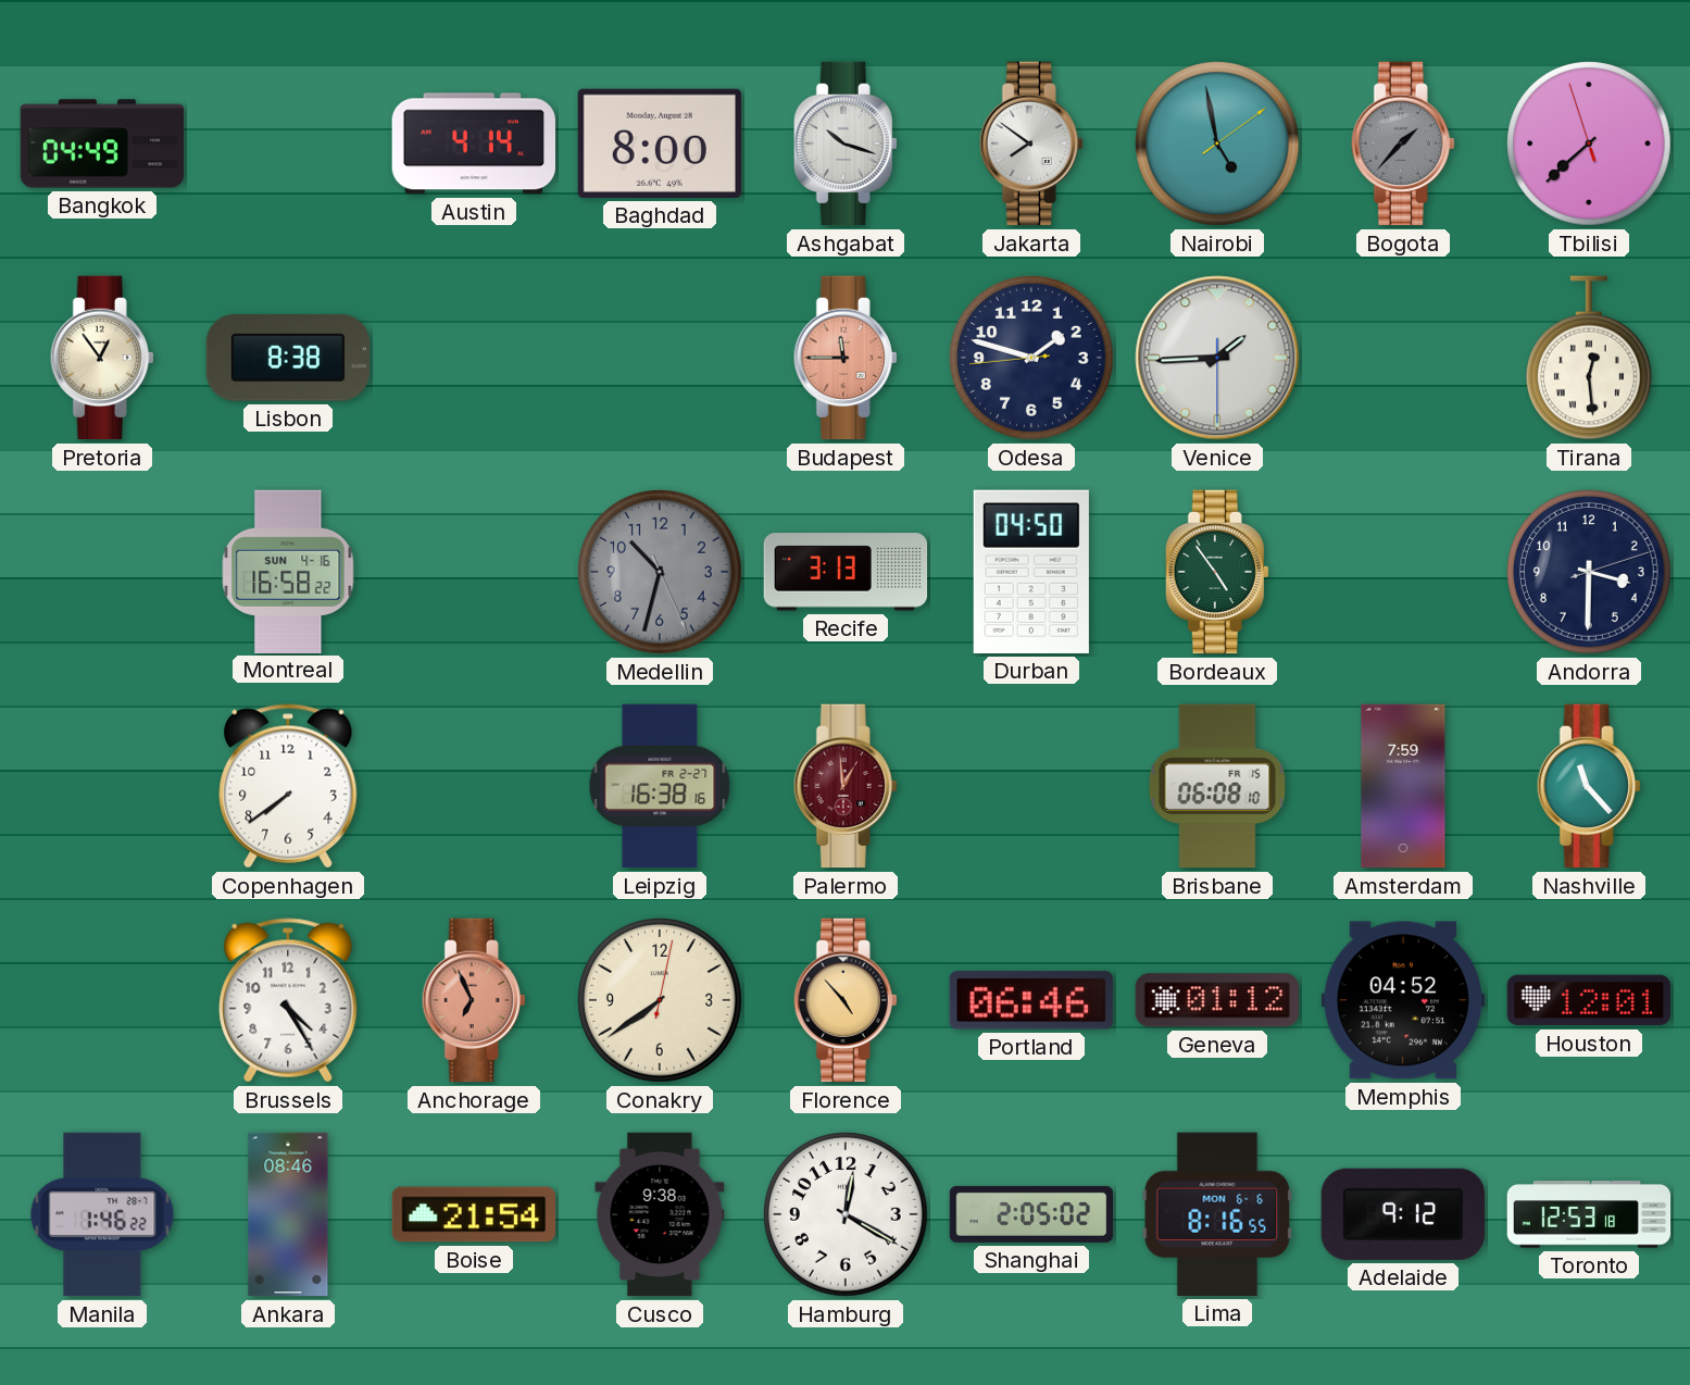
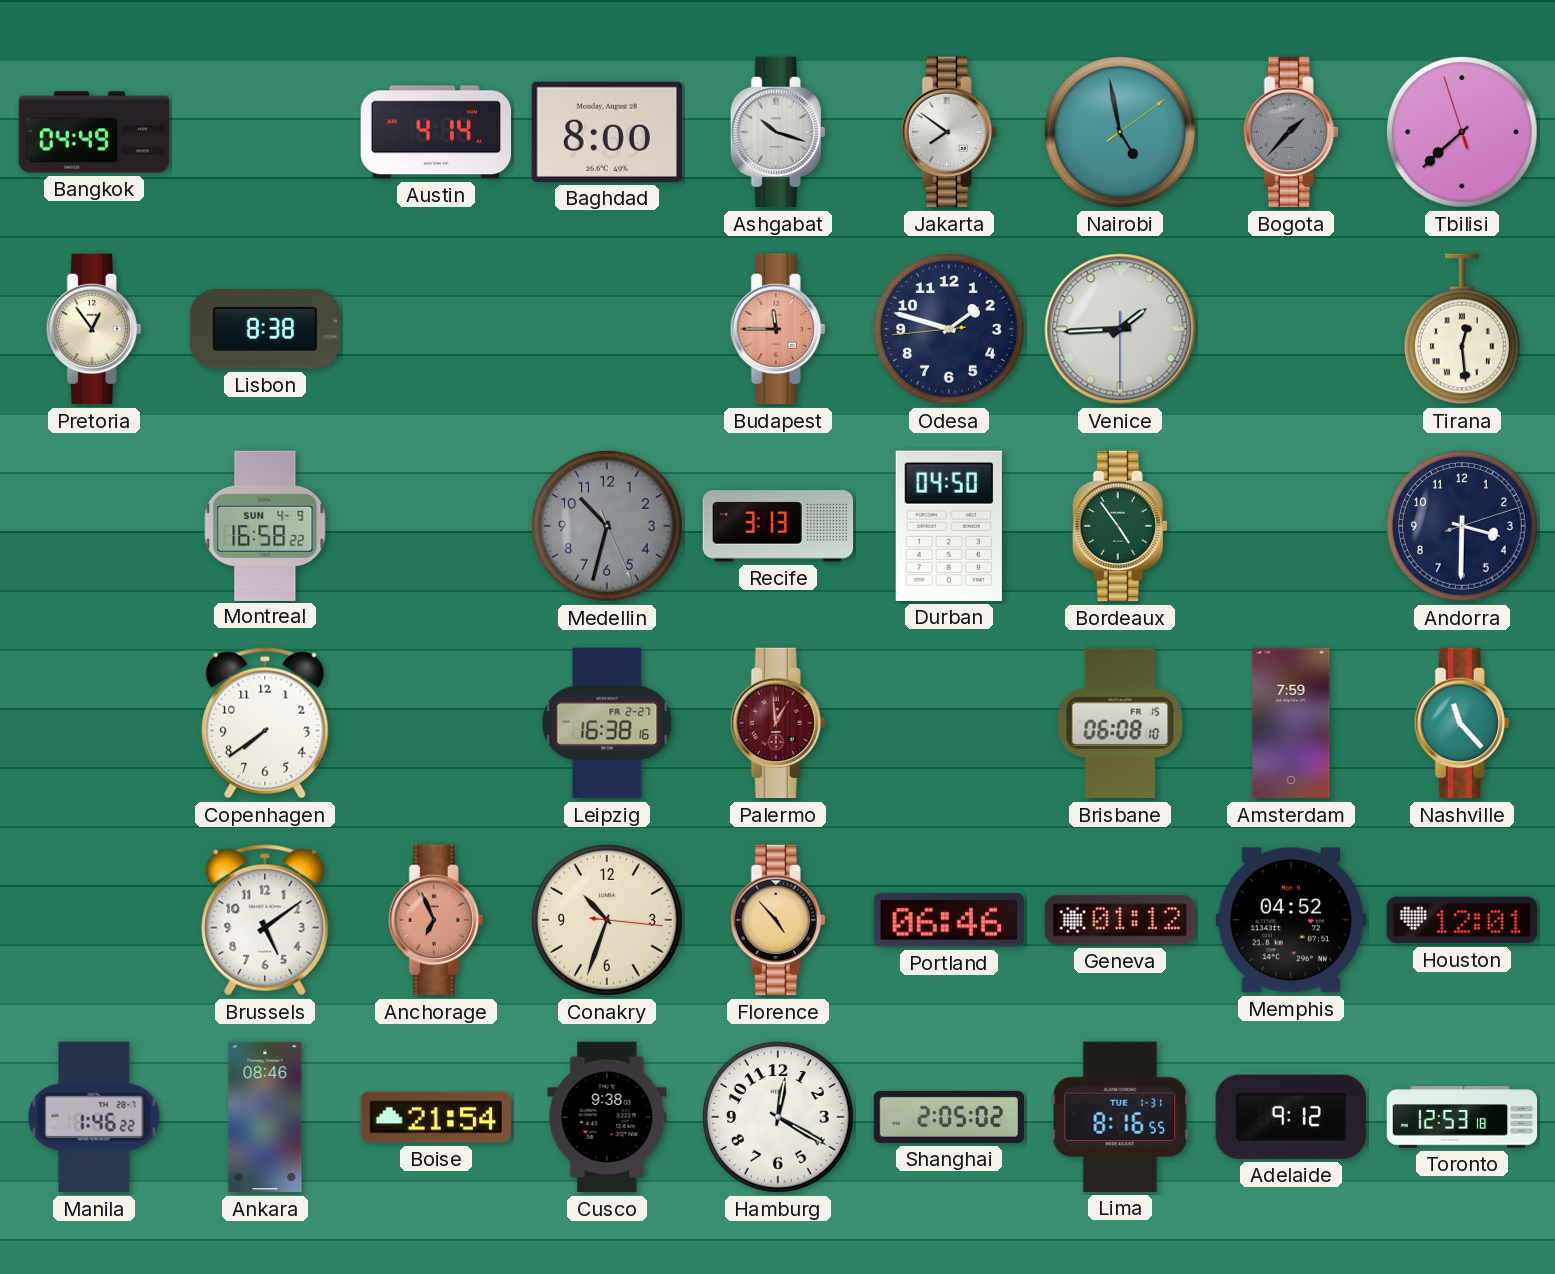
Montreal date: SUN 4-16 -> SUN 4-9
Brussels: 4:25 -> 5:09
Conakry: 7:39 -> 10:33
Lima date: MON 6-6 -> TUE 1-31
